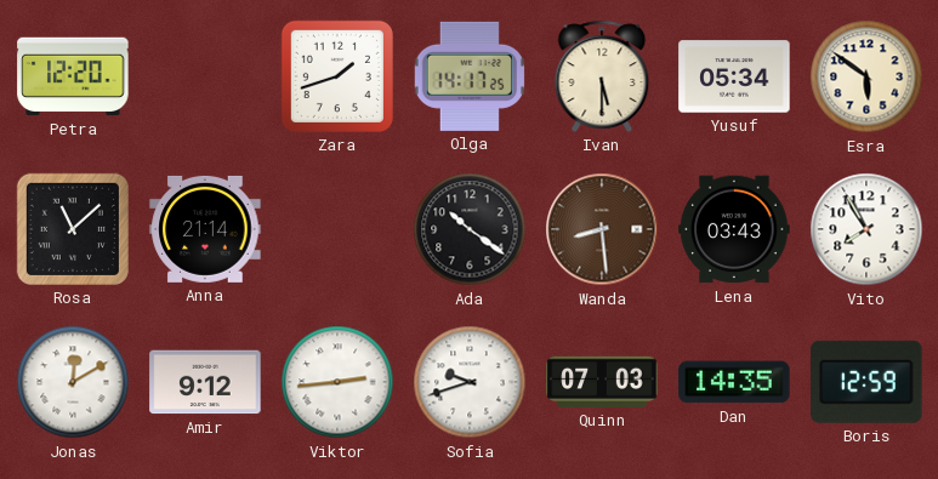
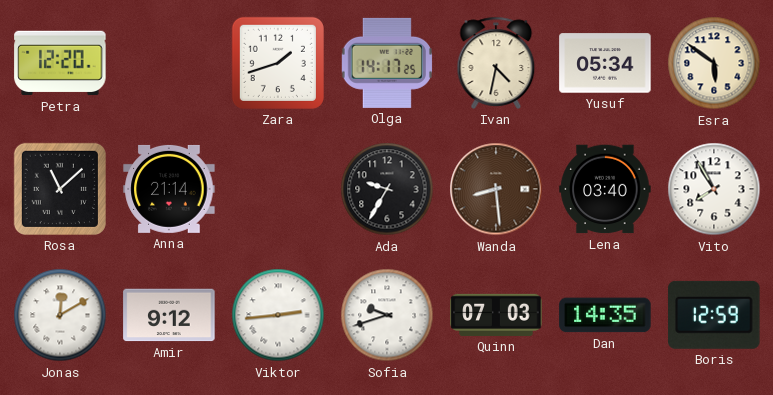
Ivan: 5:30 -> 4:32
Ada: 10:21 -> 9:35
Lena: 03:43 -> 03:40
